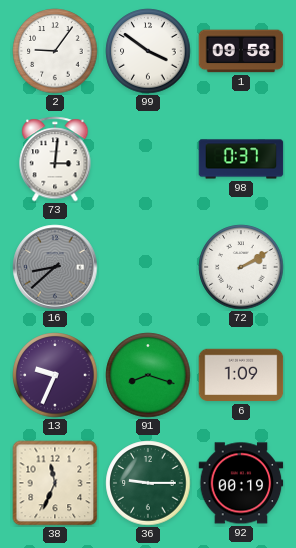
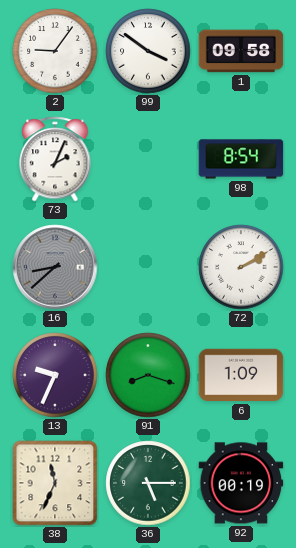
73: 3:01 -> 2:04
98: 0:37 -> 8:54
36: 9:15 -> 5:15
